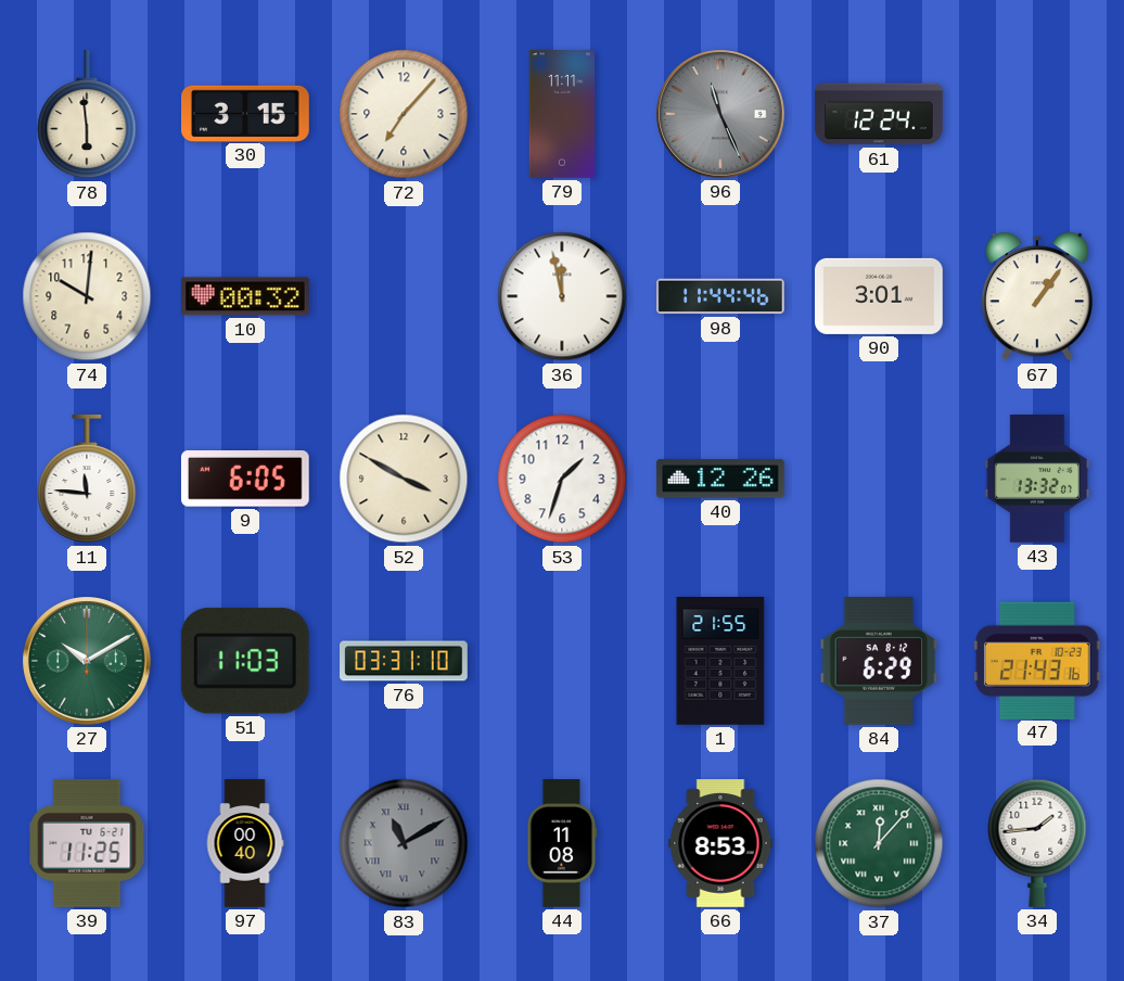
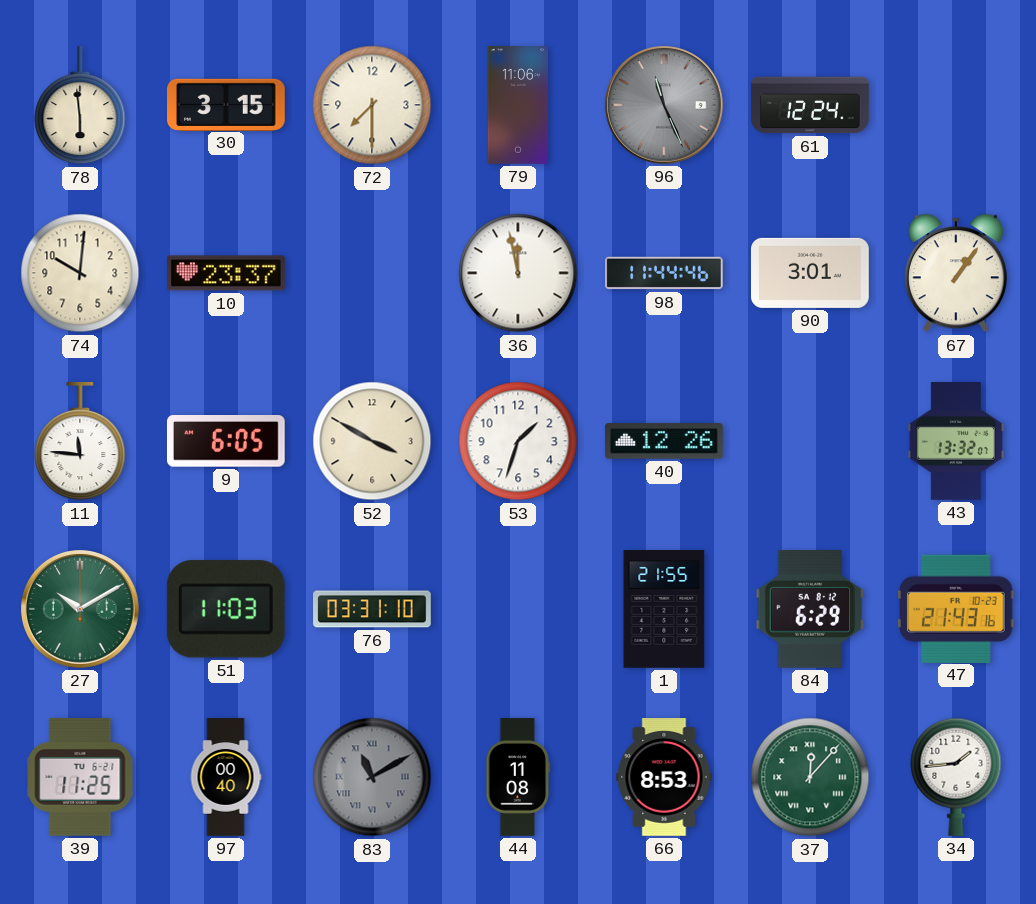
72: 7:07 -> 7:30
79: 11:11 -> 11:06
10: 00:32 -> 23:37
